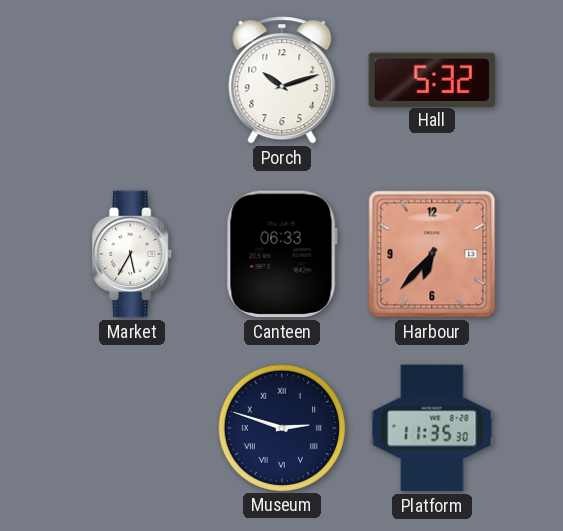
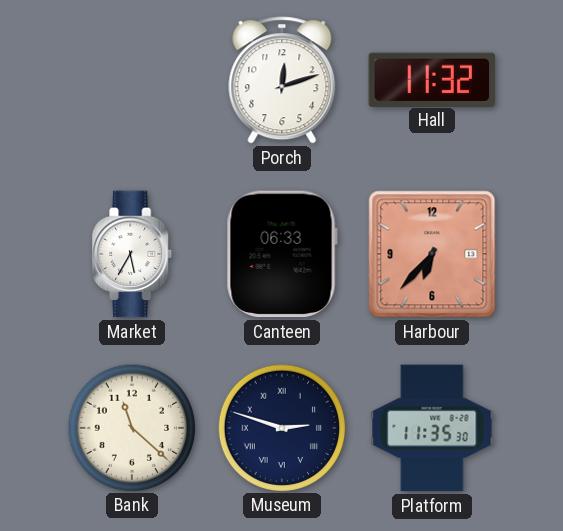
Porch: 10:12 -> 12:12
Hall: 5:32 -> 11:32
Bank: none -> 11:22
